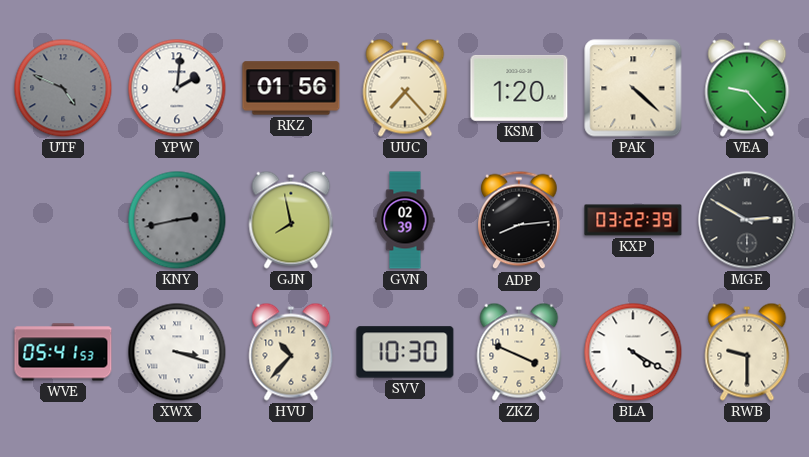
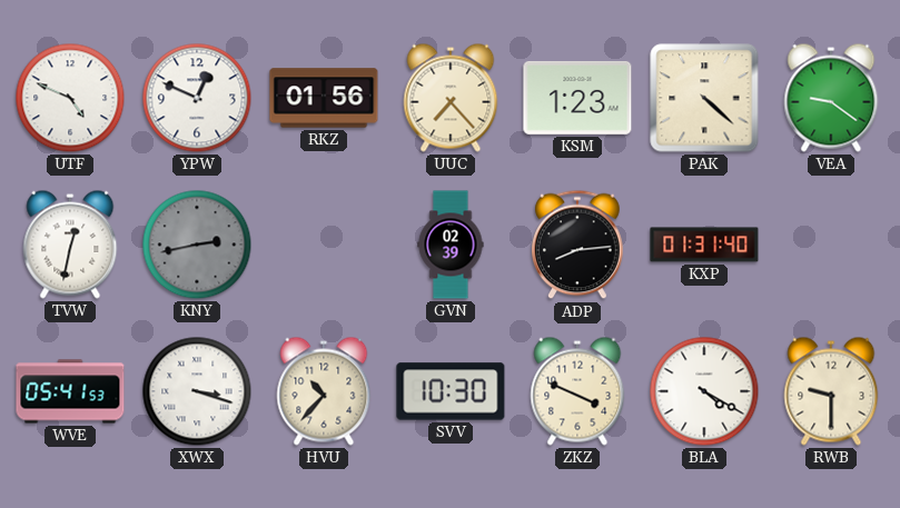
UTF dial: grey -> white
YPW: 2:01 -> 12:49
KSM: 1:20 -> 1:23
VEA: 9:23 -> 9:21
TVW: none -> 12:32
GJN: 7:58 -> none
KXP: 03:22 -> 01:31
MGE: 2:50 -> none
